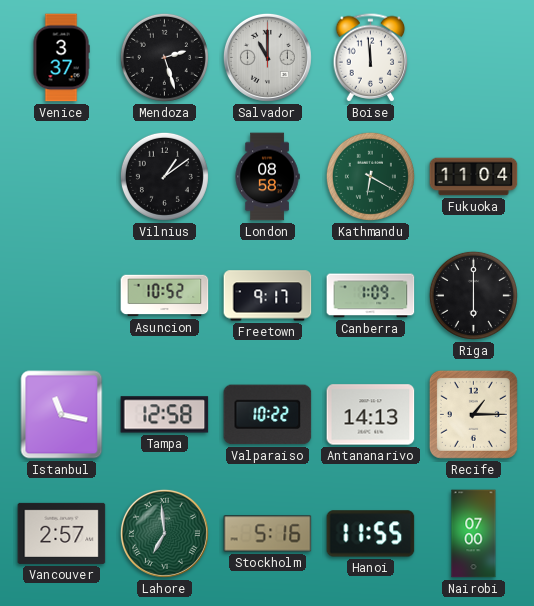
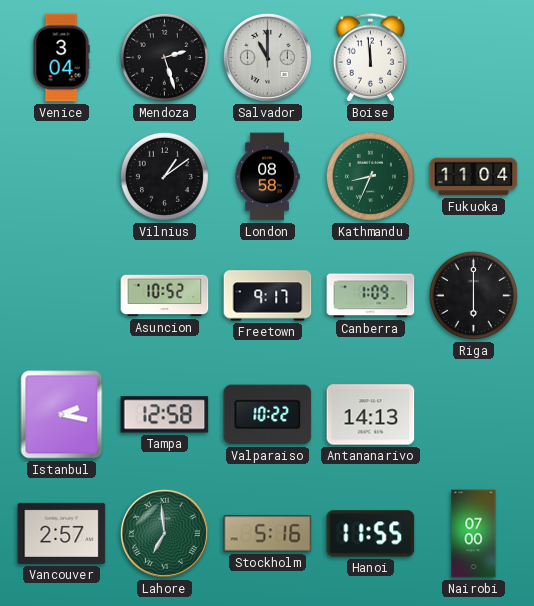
Venice: 3:37 -> 3:04
Kathmandu: 6:20 -> 8:34
Istanbul: 11:17 -> 2:17
Recife: 1:15 -> none
